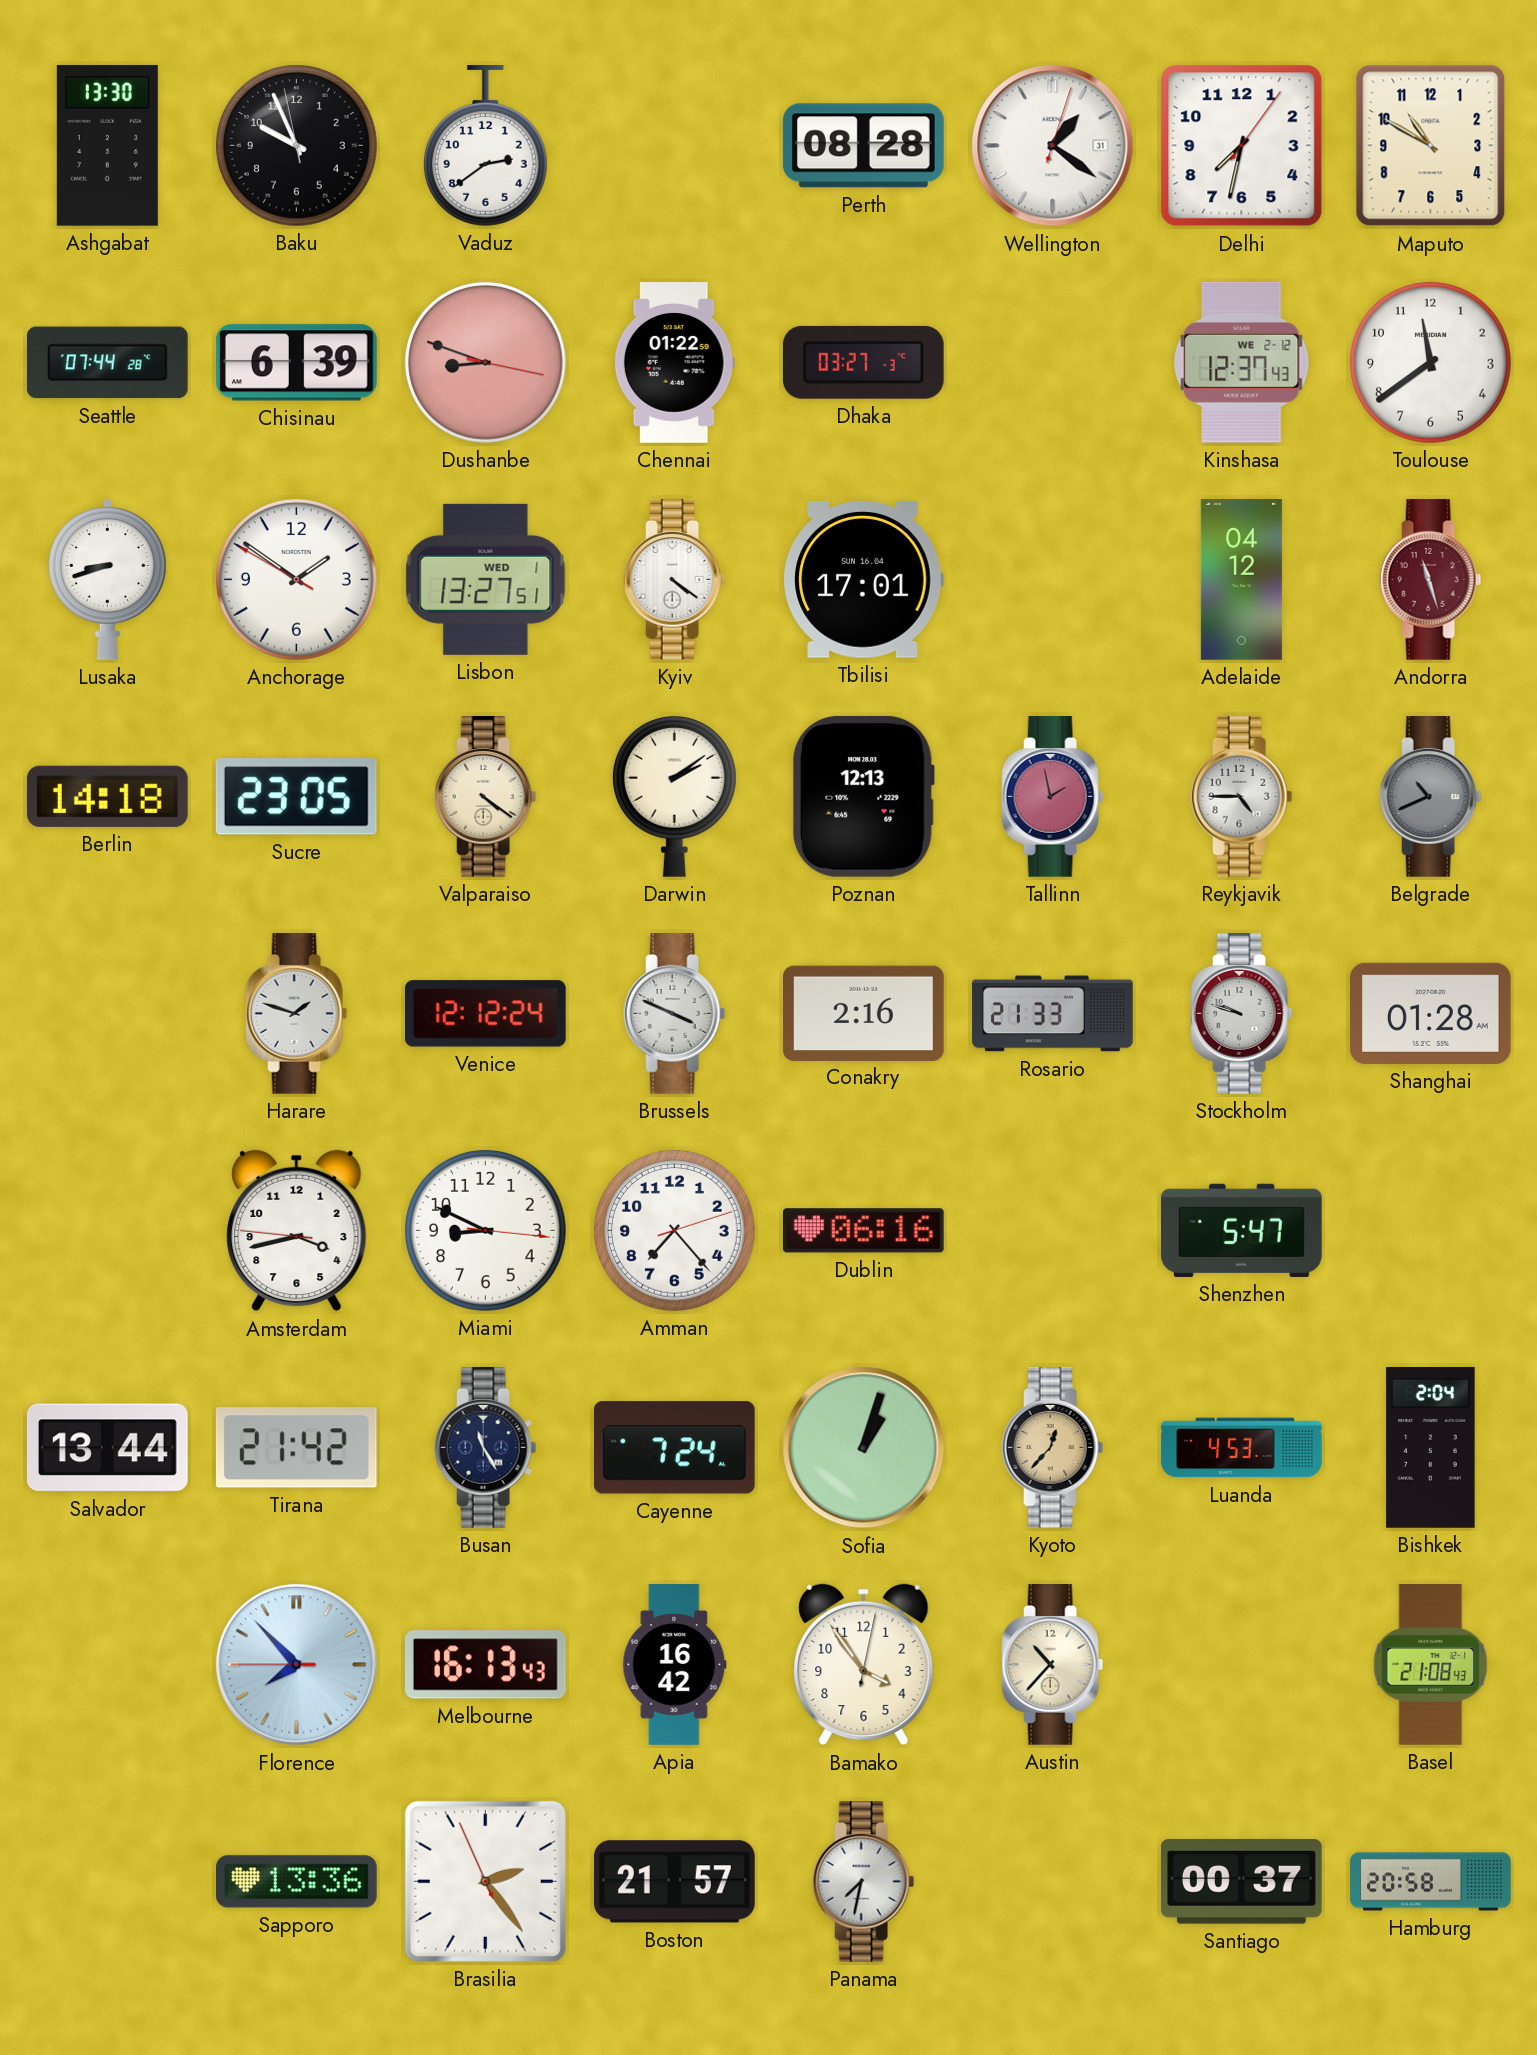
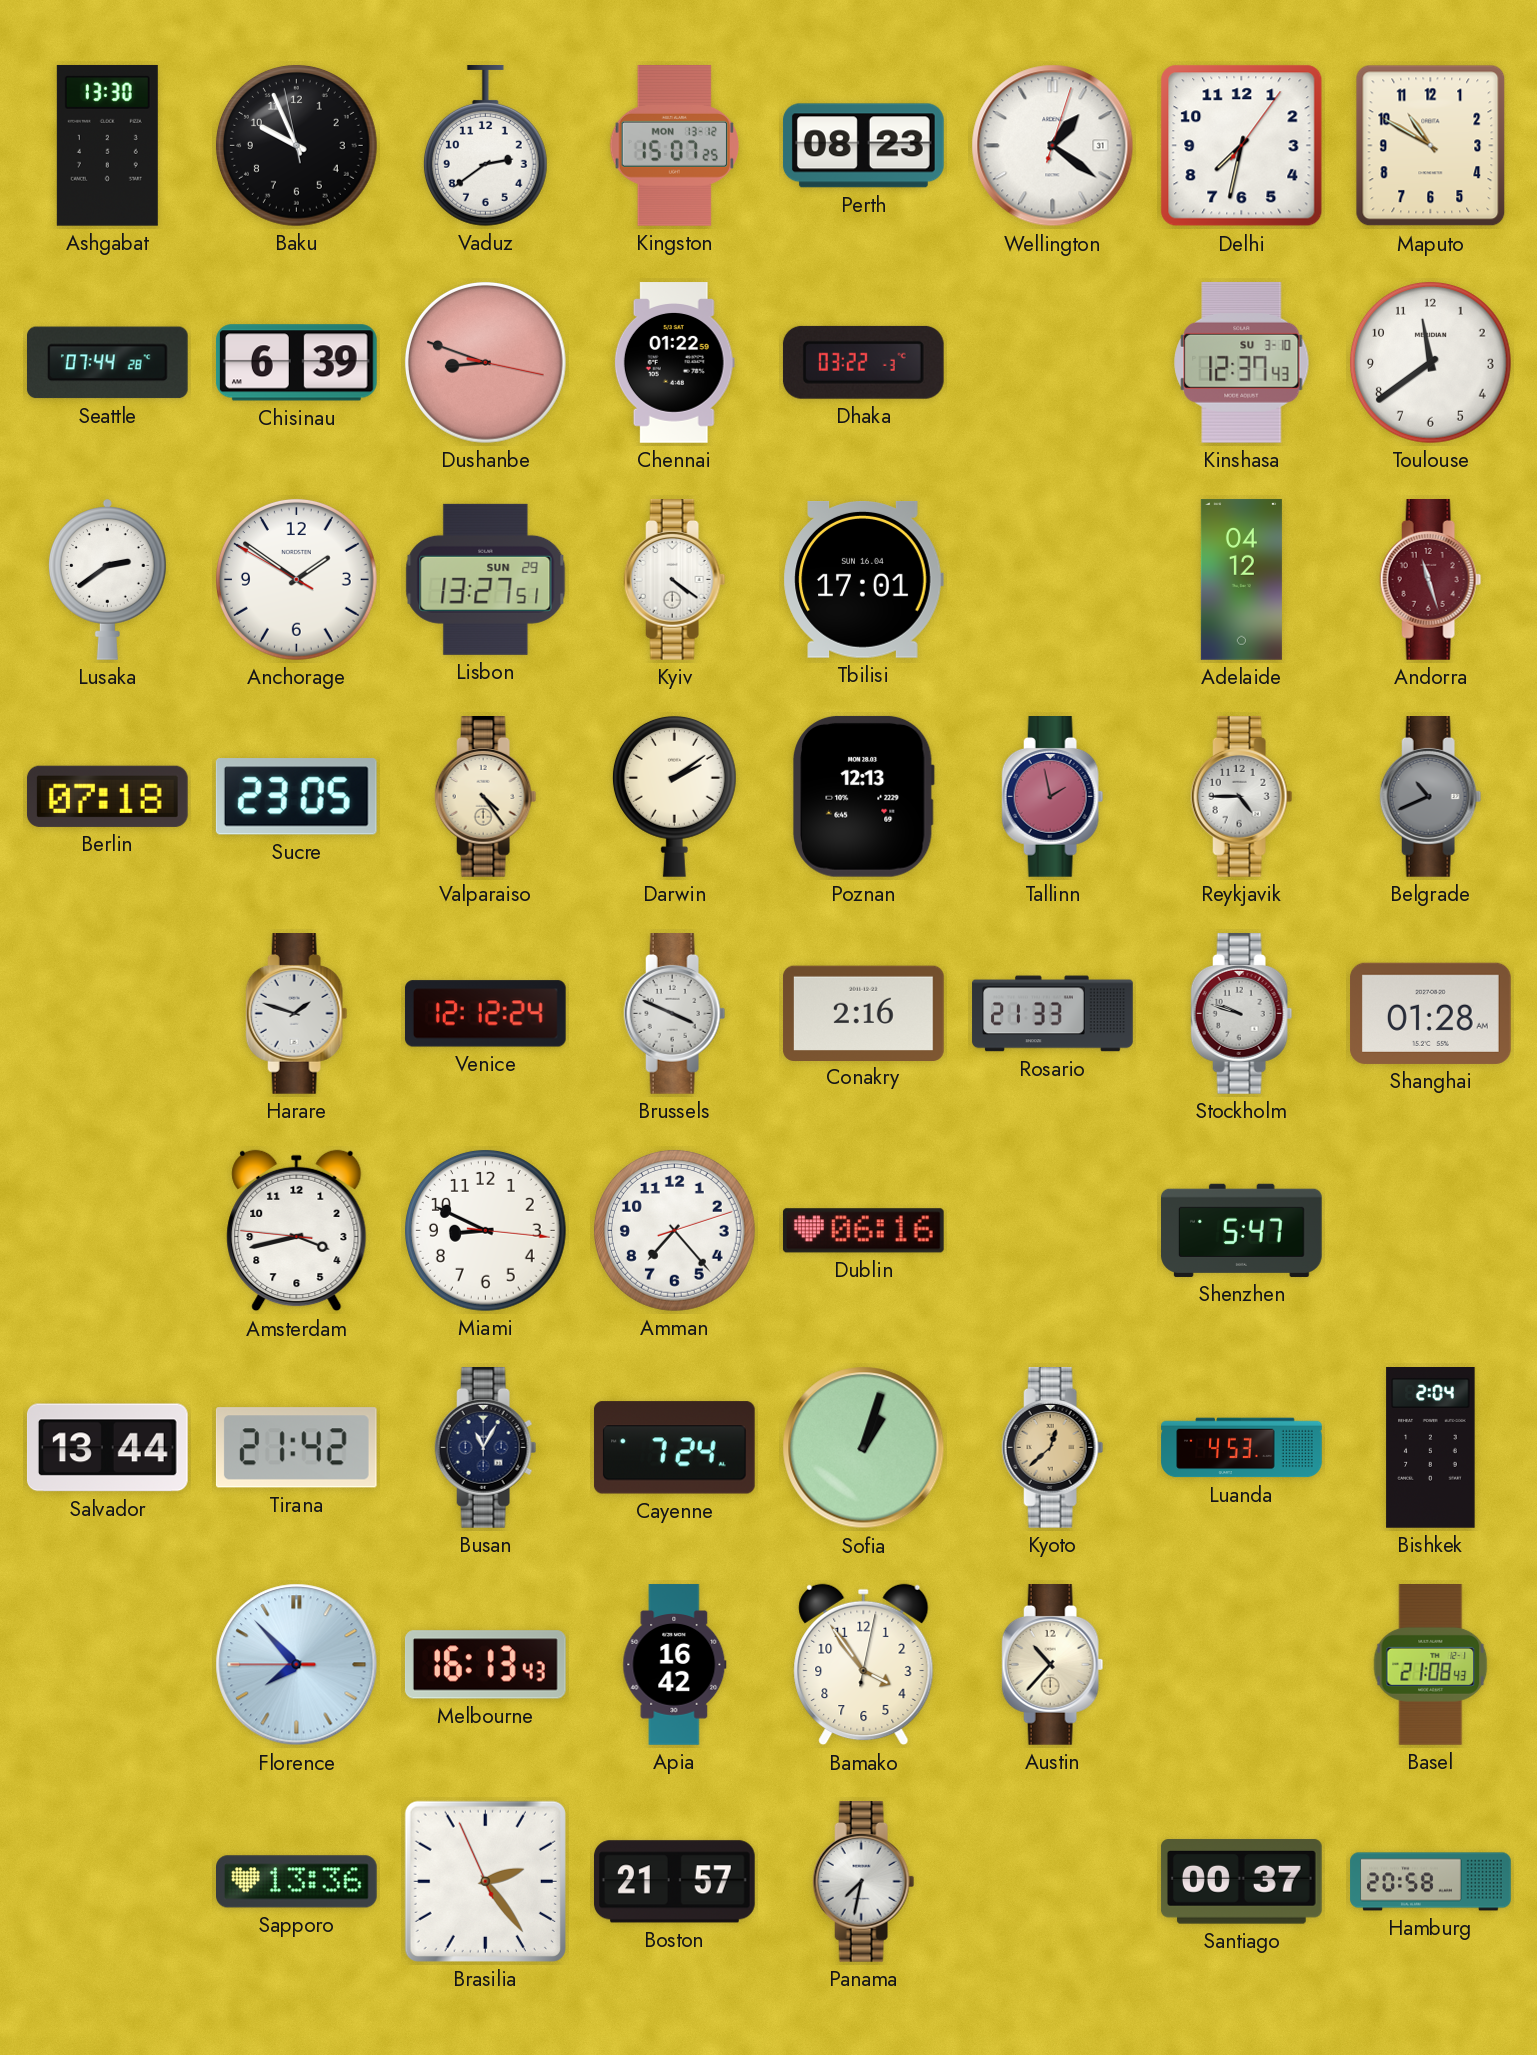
Kingston: none -> 15:07
Perth: 08:28 -> 08:23
Dhaka: 03:27 -> 03:22
Kinshasa date: WE 2-12 -> SU 3-10
Lusaka: 8:42 -> 2:39
Lisbon date: WED 1 -> SUN 29
Berlin: 14:18 -> 07:18
Valparaiso: 4:21 -> 4:24
Busan: 11:25 -> 11:05
Kyoto: 12:37 -> 12:38
